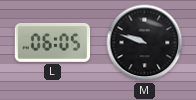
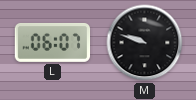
L: 06:05 -> 06:07
